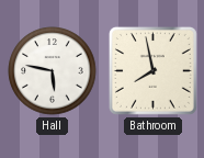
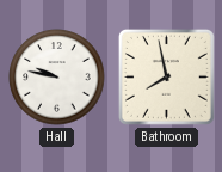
Hall: 5:47 -> 9:47
